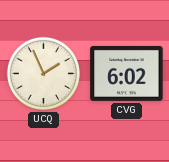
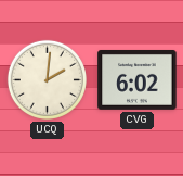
UCQ: 1:56 -> 2:01
